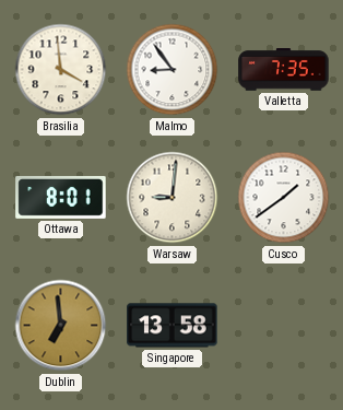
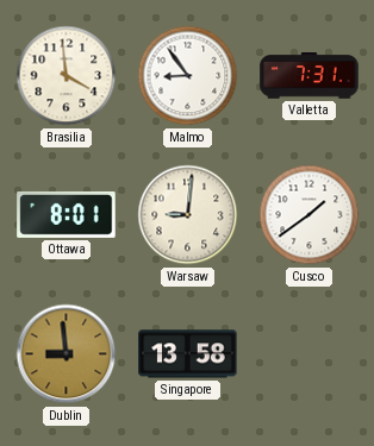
Valletta: 7:35 -> 7:31
Dublin: 6:59 -> 8:59
